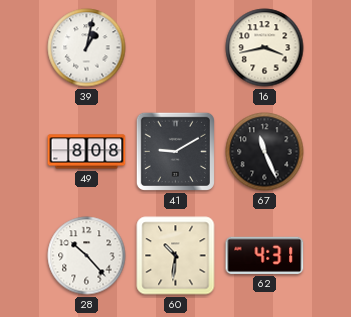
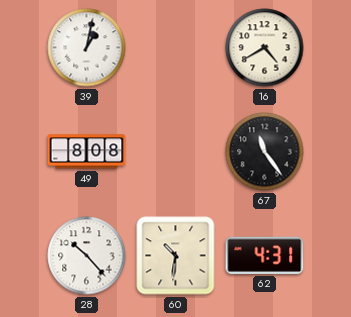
16: 3:43 -> 4:40
41: 9:10 -> none
67: 11:26 -> 11:24
